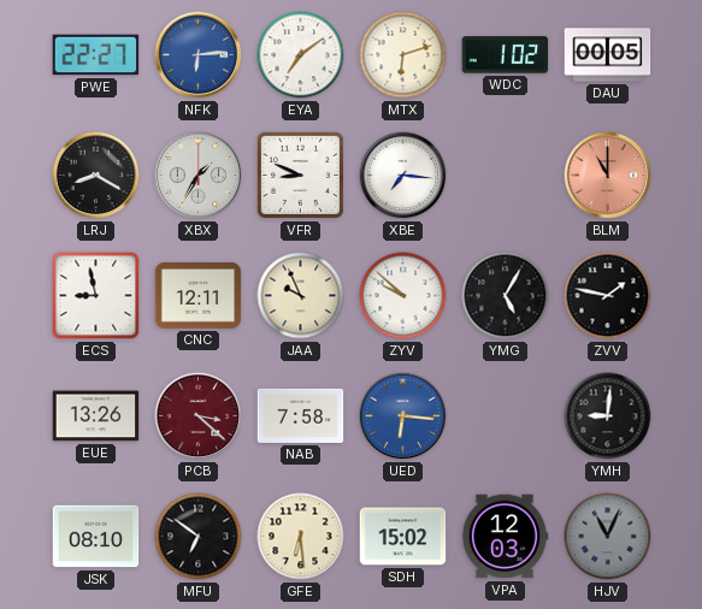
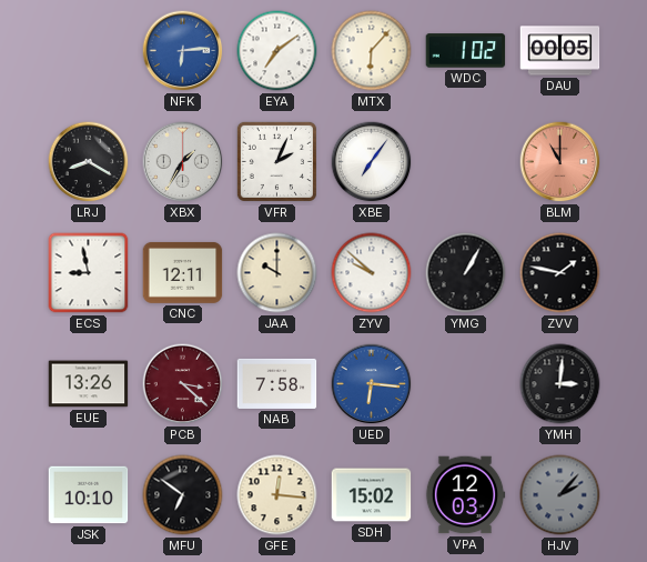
PWE: 22:27 -> none
MTX: 6:12 -> 6:07
VFR: 8:49 -> 2:04
XBE: 7:16 -> 7:06
JAA: 9:56 -> 10:00
YMG: 5:05 -> 1:05
YMH: 9:01 -> 3:01
JSK: 08:10 -> 10:10
GFE: 6:29 -> 12:16
HJV: 11:04 -> 2:07
